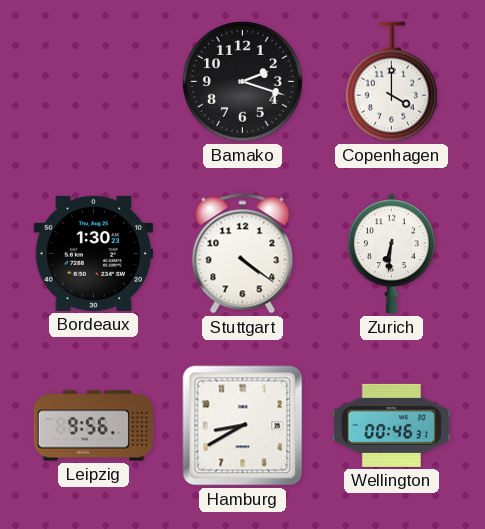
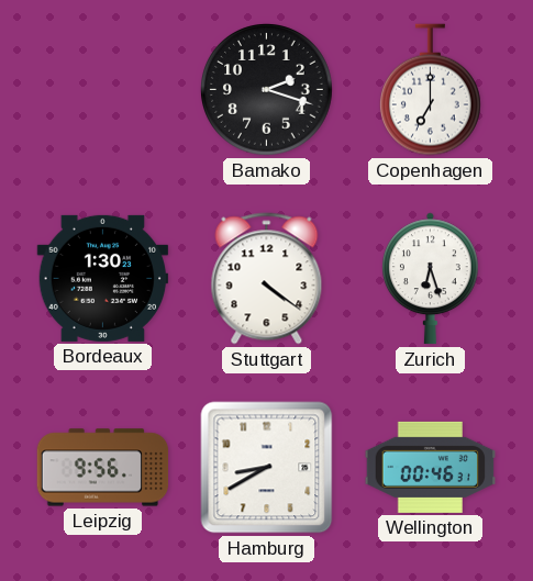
Copenhagen: 4:00 -> 7:00
Zurich: 6:31 -> 6:27
